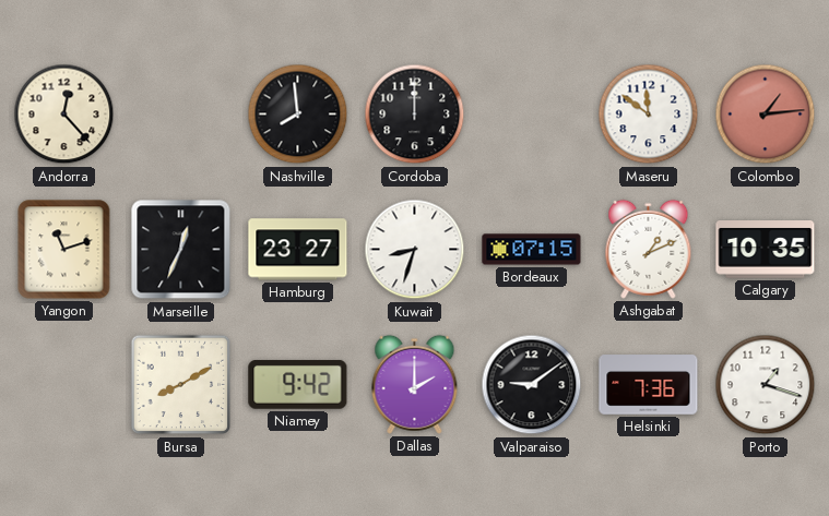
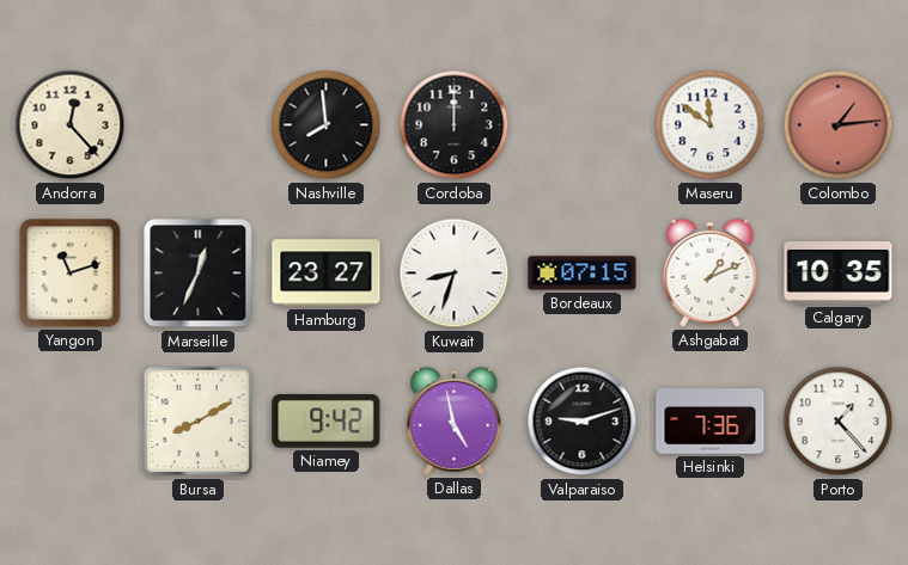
Dallas: 2:00 -> 4:58
Valparaiso: 9:09 -> 9:12
Porto: 1:18 -> 1:23
